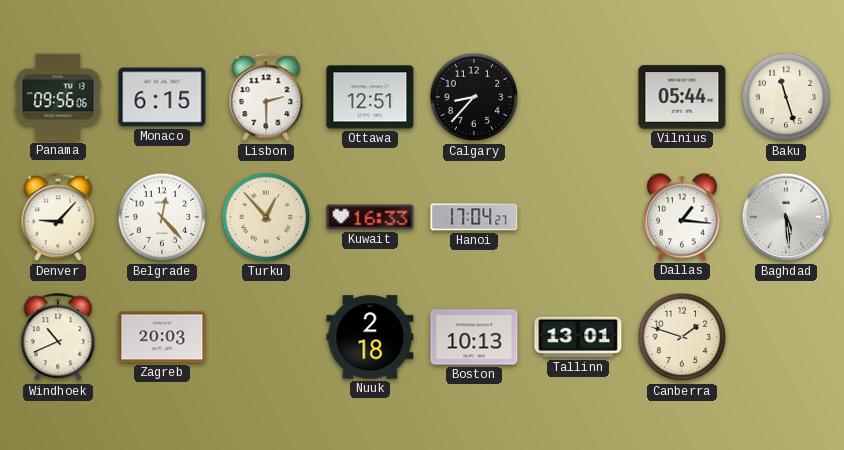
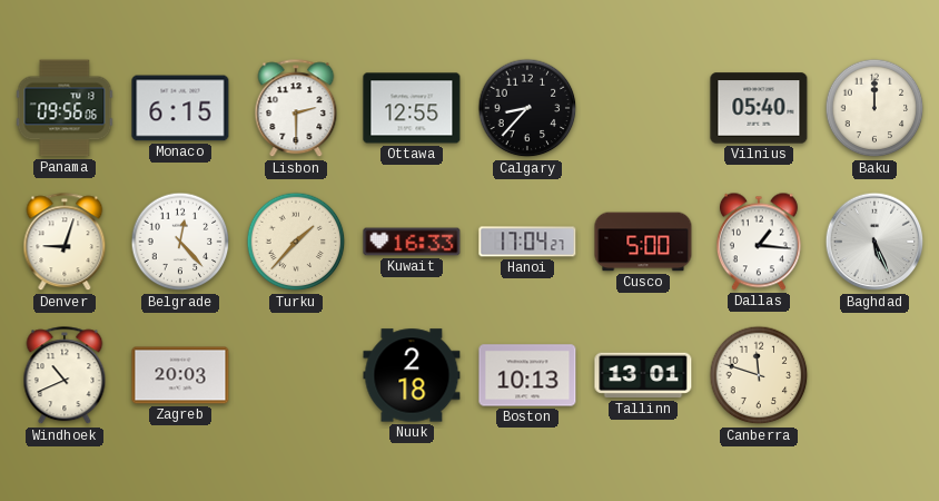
Ottawa: 12:51 -> 12:55
Vilnius: 05:44 -> 05:40
Baku: 11:27 -> 12:00
Denver: 9:07 -> 9:03
Turku: 12:53 -> 1:37
Cusco: none -> 5:00
Baghdad: 5:29 -> 5:26
Canberra: 1:48 -> 11:48
